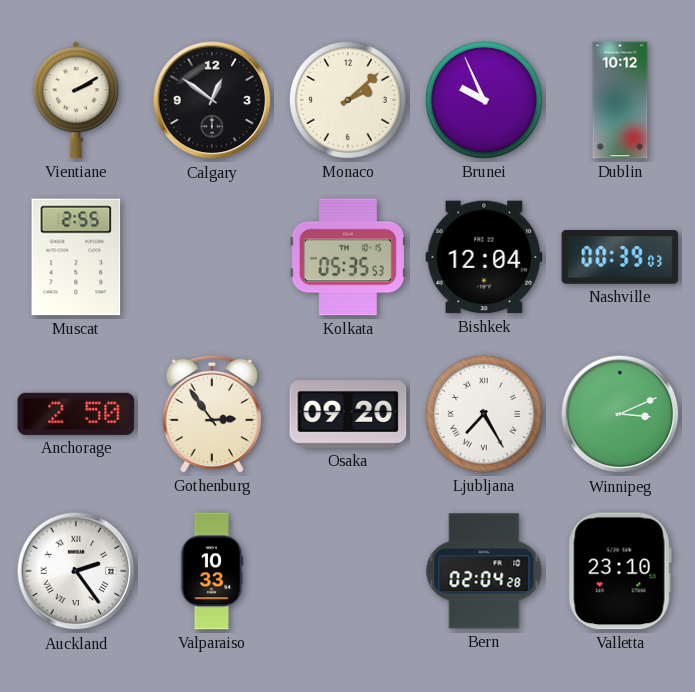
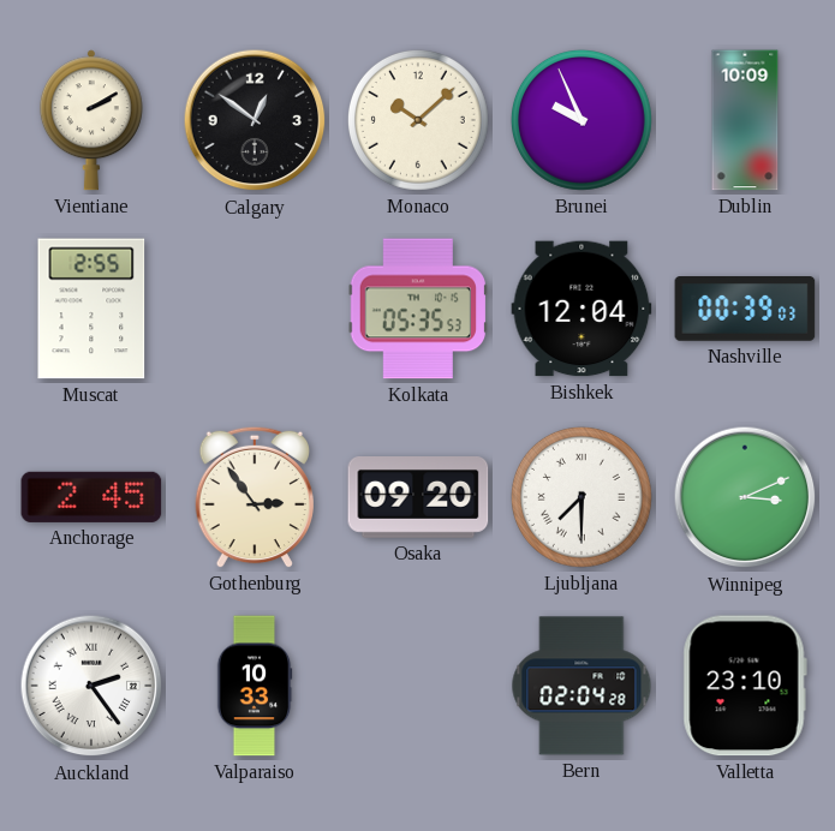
Monaco: 2:08 -> 10:08
Dublin: 10:12 -> 10:09
Anchorage: 2:50 -> 2:45
Ljubljana: 7:25 -> 7:30
